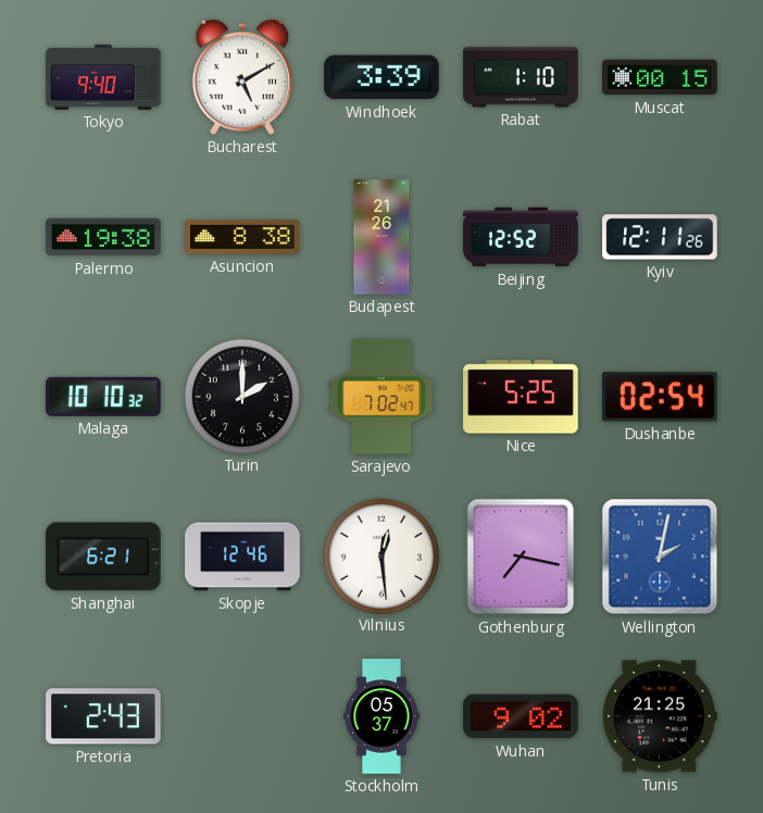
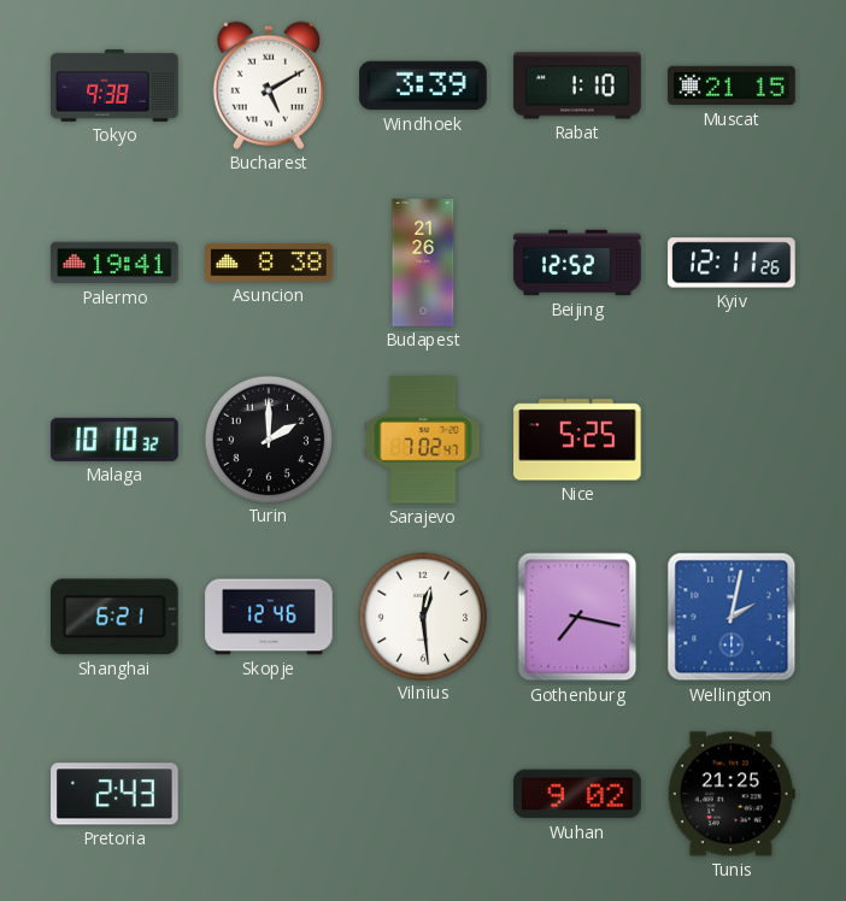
Tokyo: 9:40 -> 9:38
Muscat: 00:15 -> 21:15
Palermo: 19:38 -> 19:41
Dushanbe: 02:54 -> none
Stockholm: 05:37 -> none
